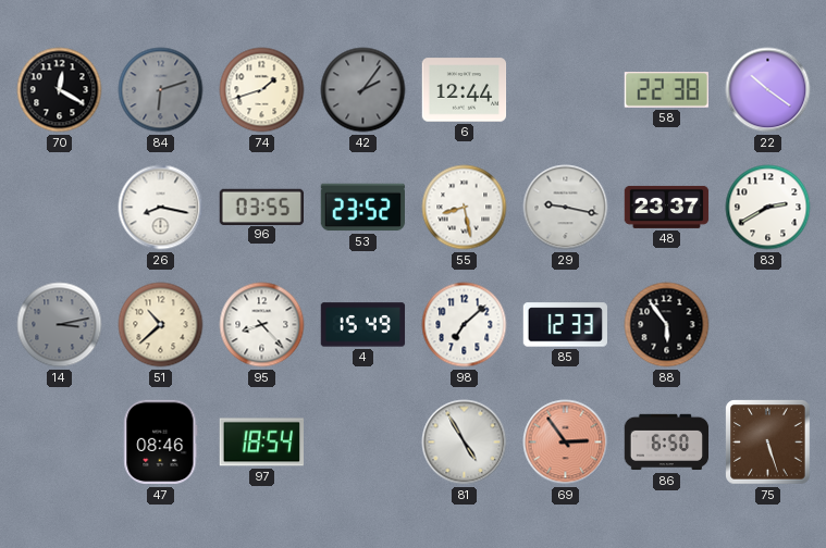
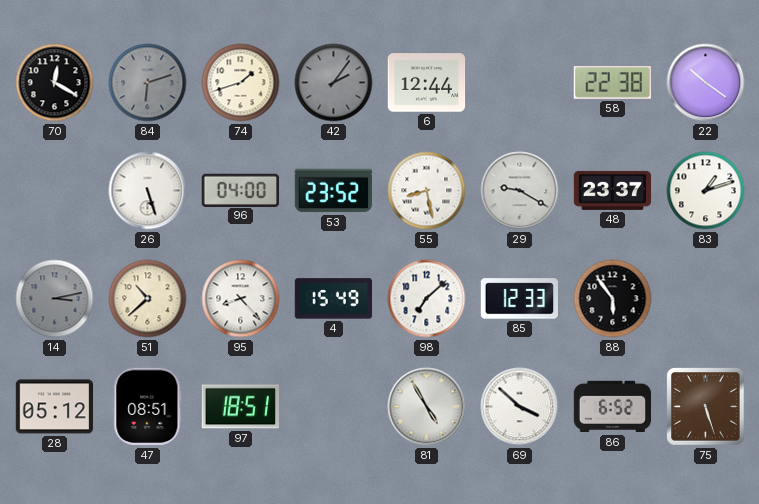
26: 8:17 -> 5:27
96: 03:55 -> 04:00
29: 9:17 -> 9:20
83: 2:40 -> 1:12
28: none -> 05:12
47: 08:46 -> 08:51
97: 18:54 -> 18:51
69: 2:54 -> 3:52
69 dial: salmon -> white
86: 6:50 -> 6:52
